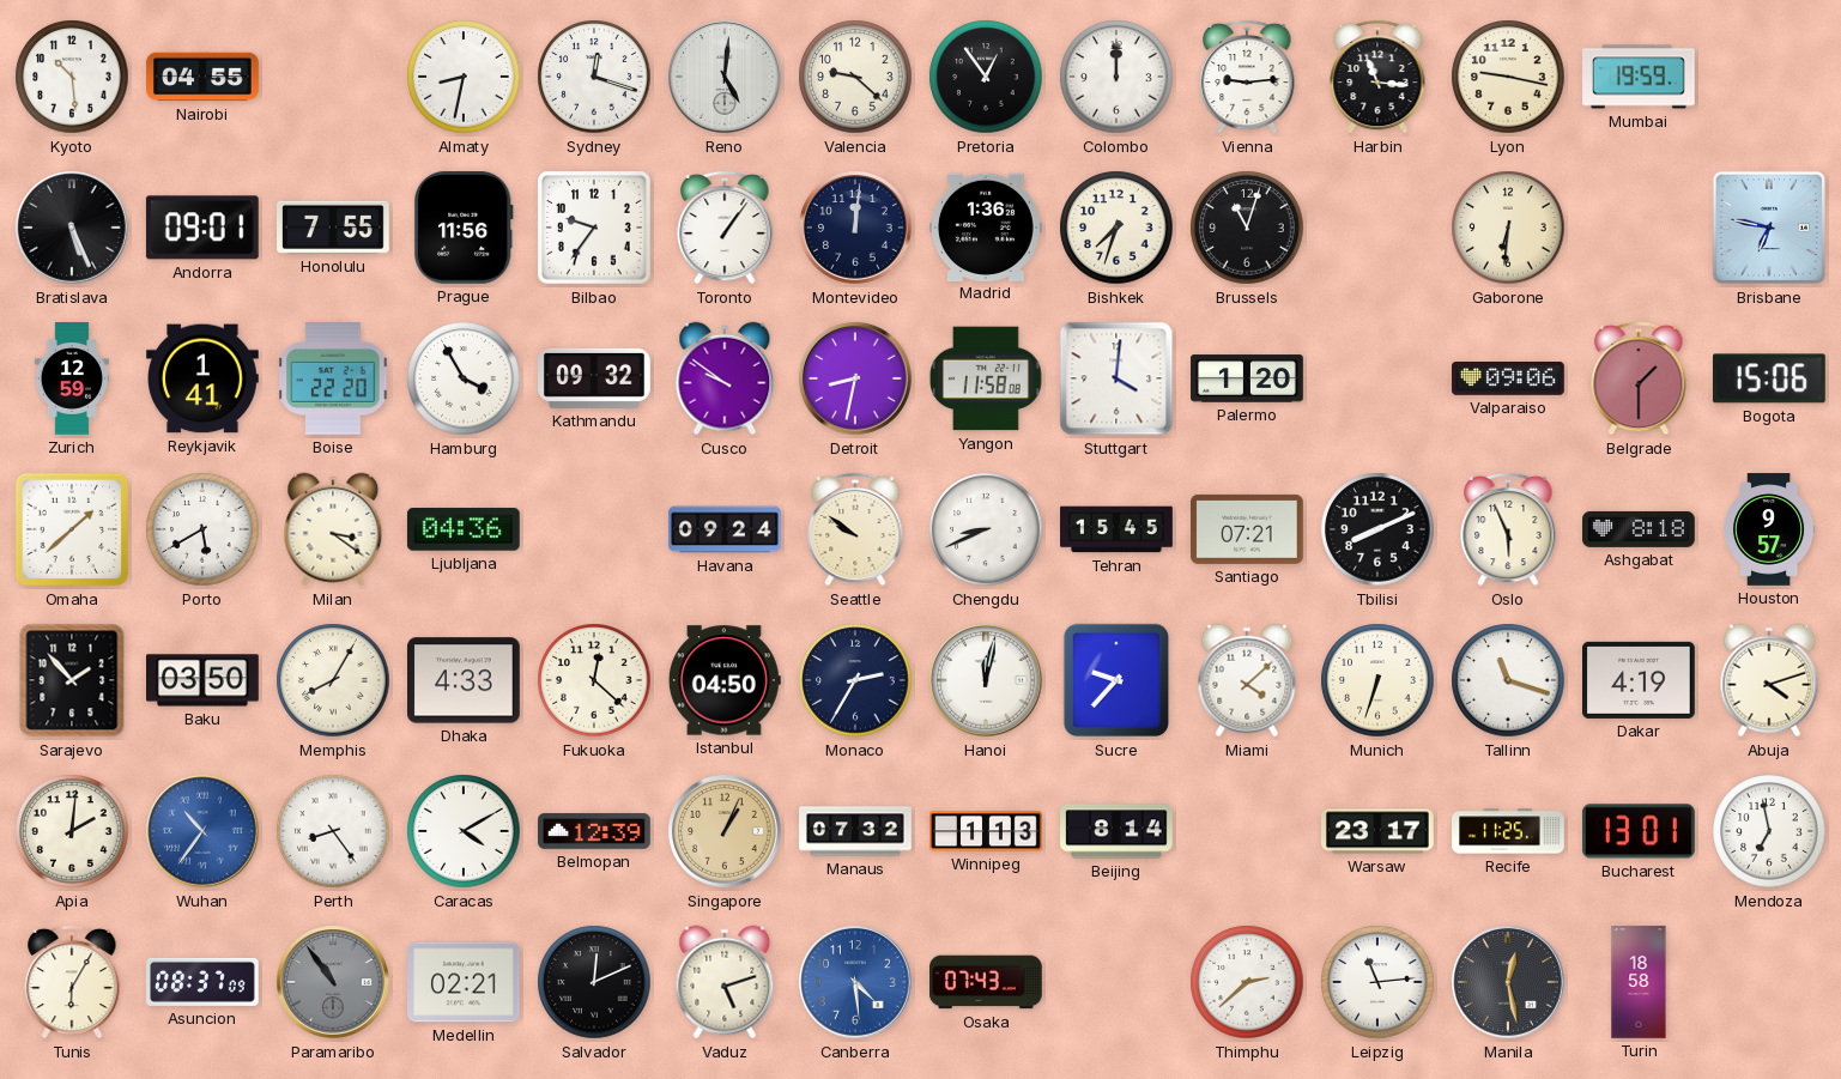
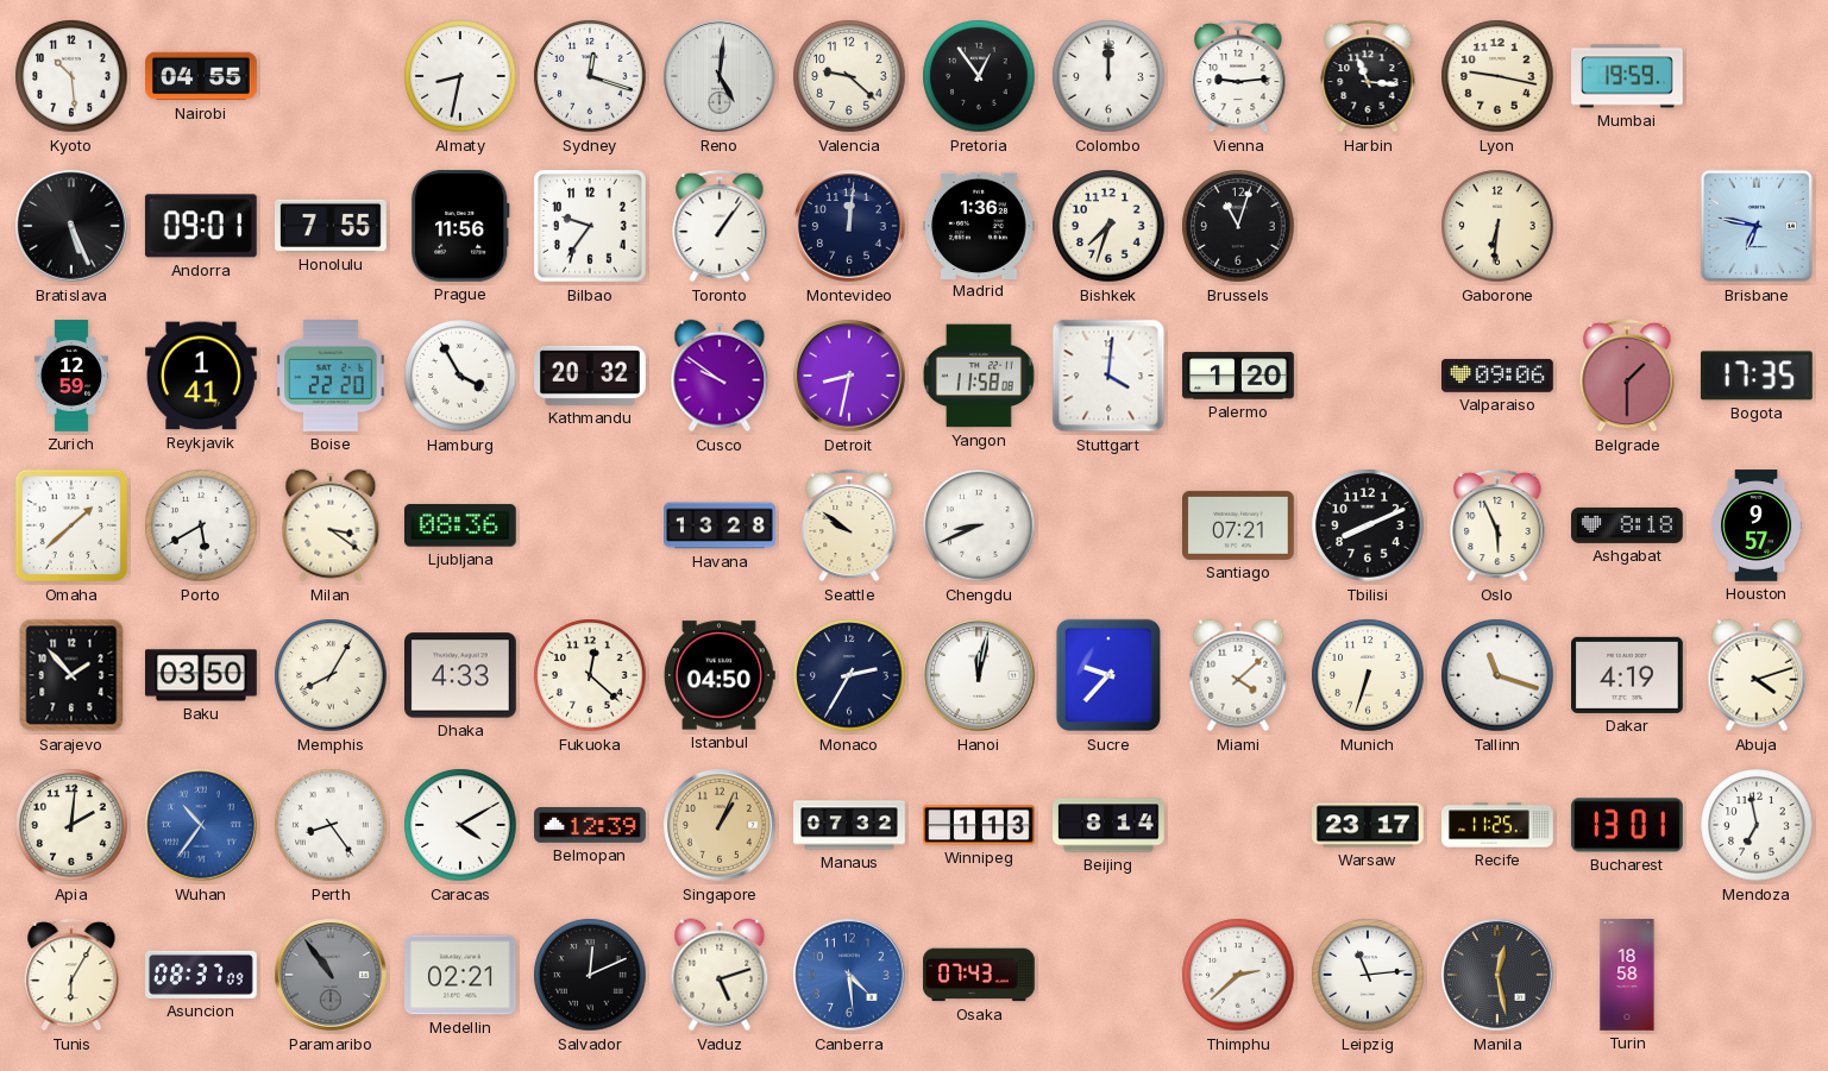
Kathmandu: 09:32 -> 20:32
Bogota: 15:06 -> 17:35
Ljubljana: 04:36 -> 08:36
Havana: 09:24 -> 13:28
Tehran: 15:45 -> none
